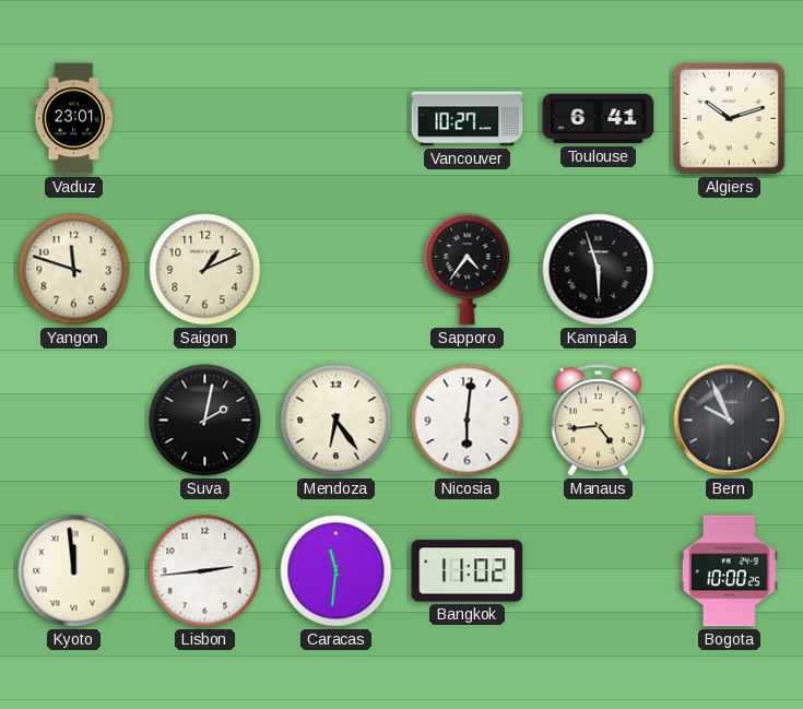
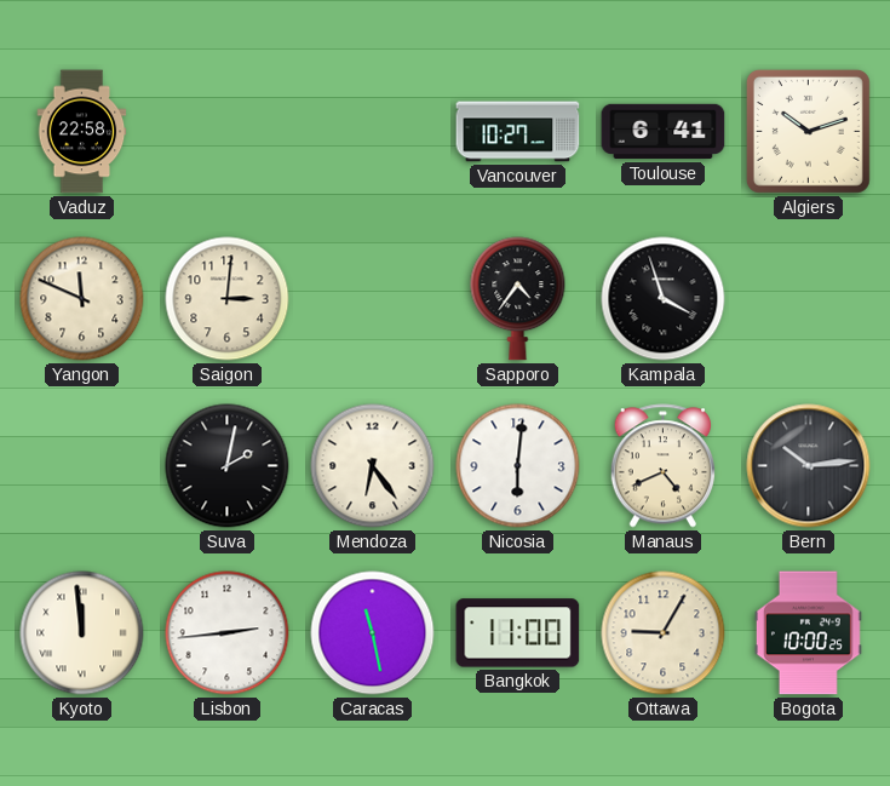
Vaduz: 23:01 -> 22:58
Yangon: 11:48 -> 11:49
Saigon: 1:11 -> 3:01
Kampala: 5:57 -> 3:57
Manaus: 4:44 -> 4:41
Bern: 9:56 -> 10:14
Caracas: 11:31 -> 11:28
Bangkok: 11:02 -> 11:00
Ottawa: none -> 9:05
